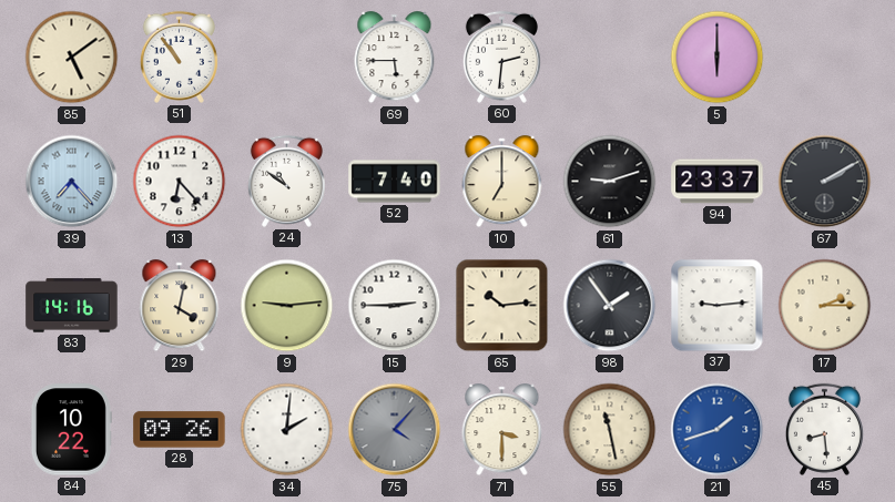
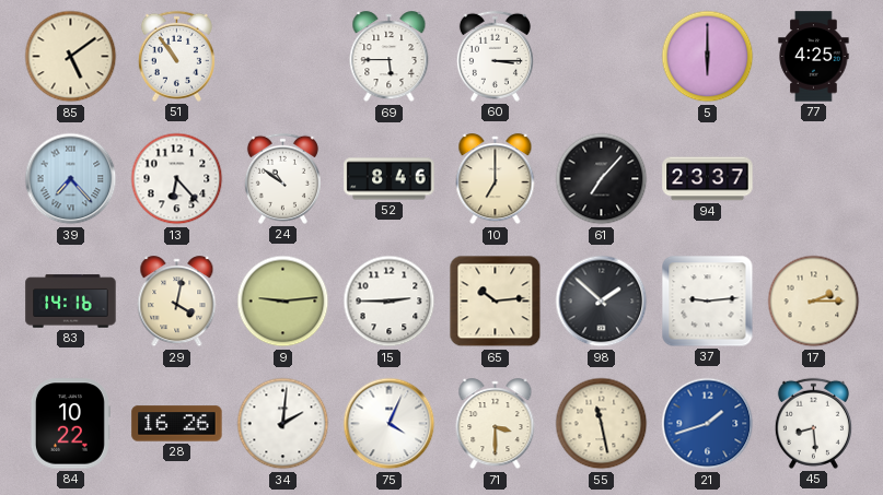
60: 2:31 -> 3:15
77: none -> 4:25
52: 7:40 -> 8:46
61: 9:12 -> 7:07
67: 2:10 -> none
98: 1:54 -> 1:52
28: 09:26 -> 16:26
75: 4:07 -> 4:04
75 dial: grey -> white
